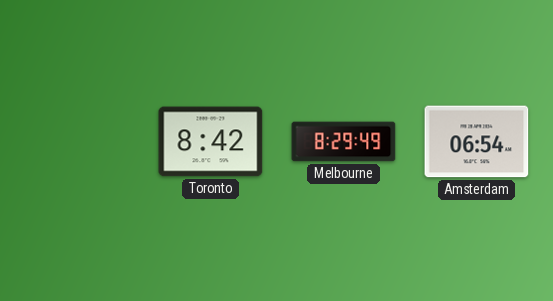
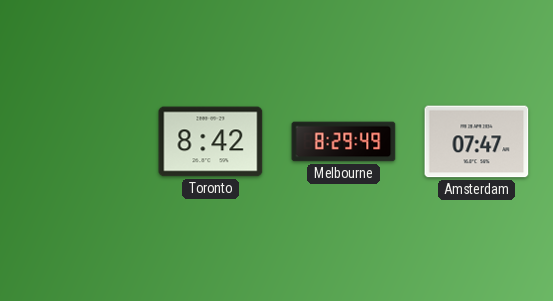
Amsterdam: 06:54 -> 07:47
